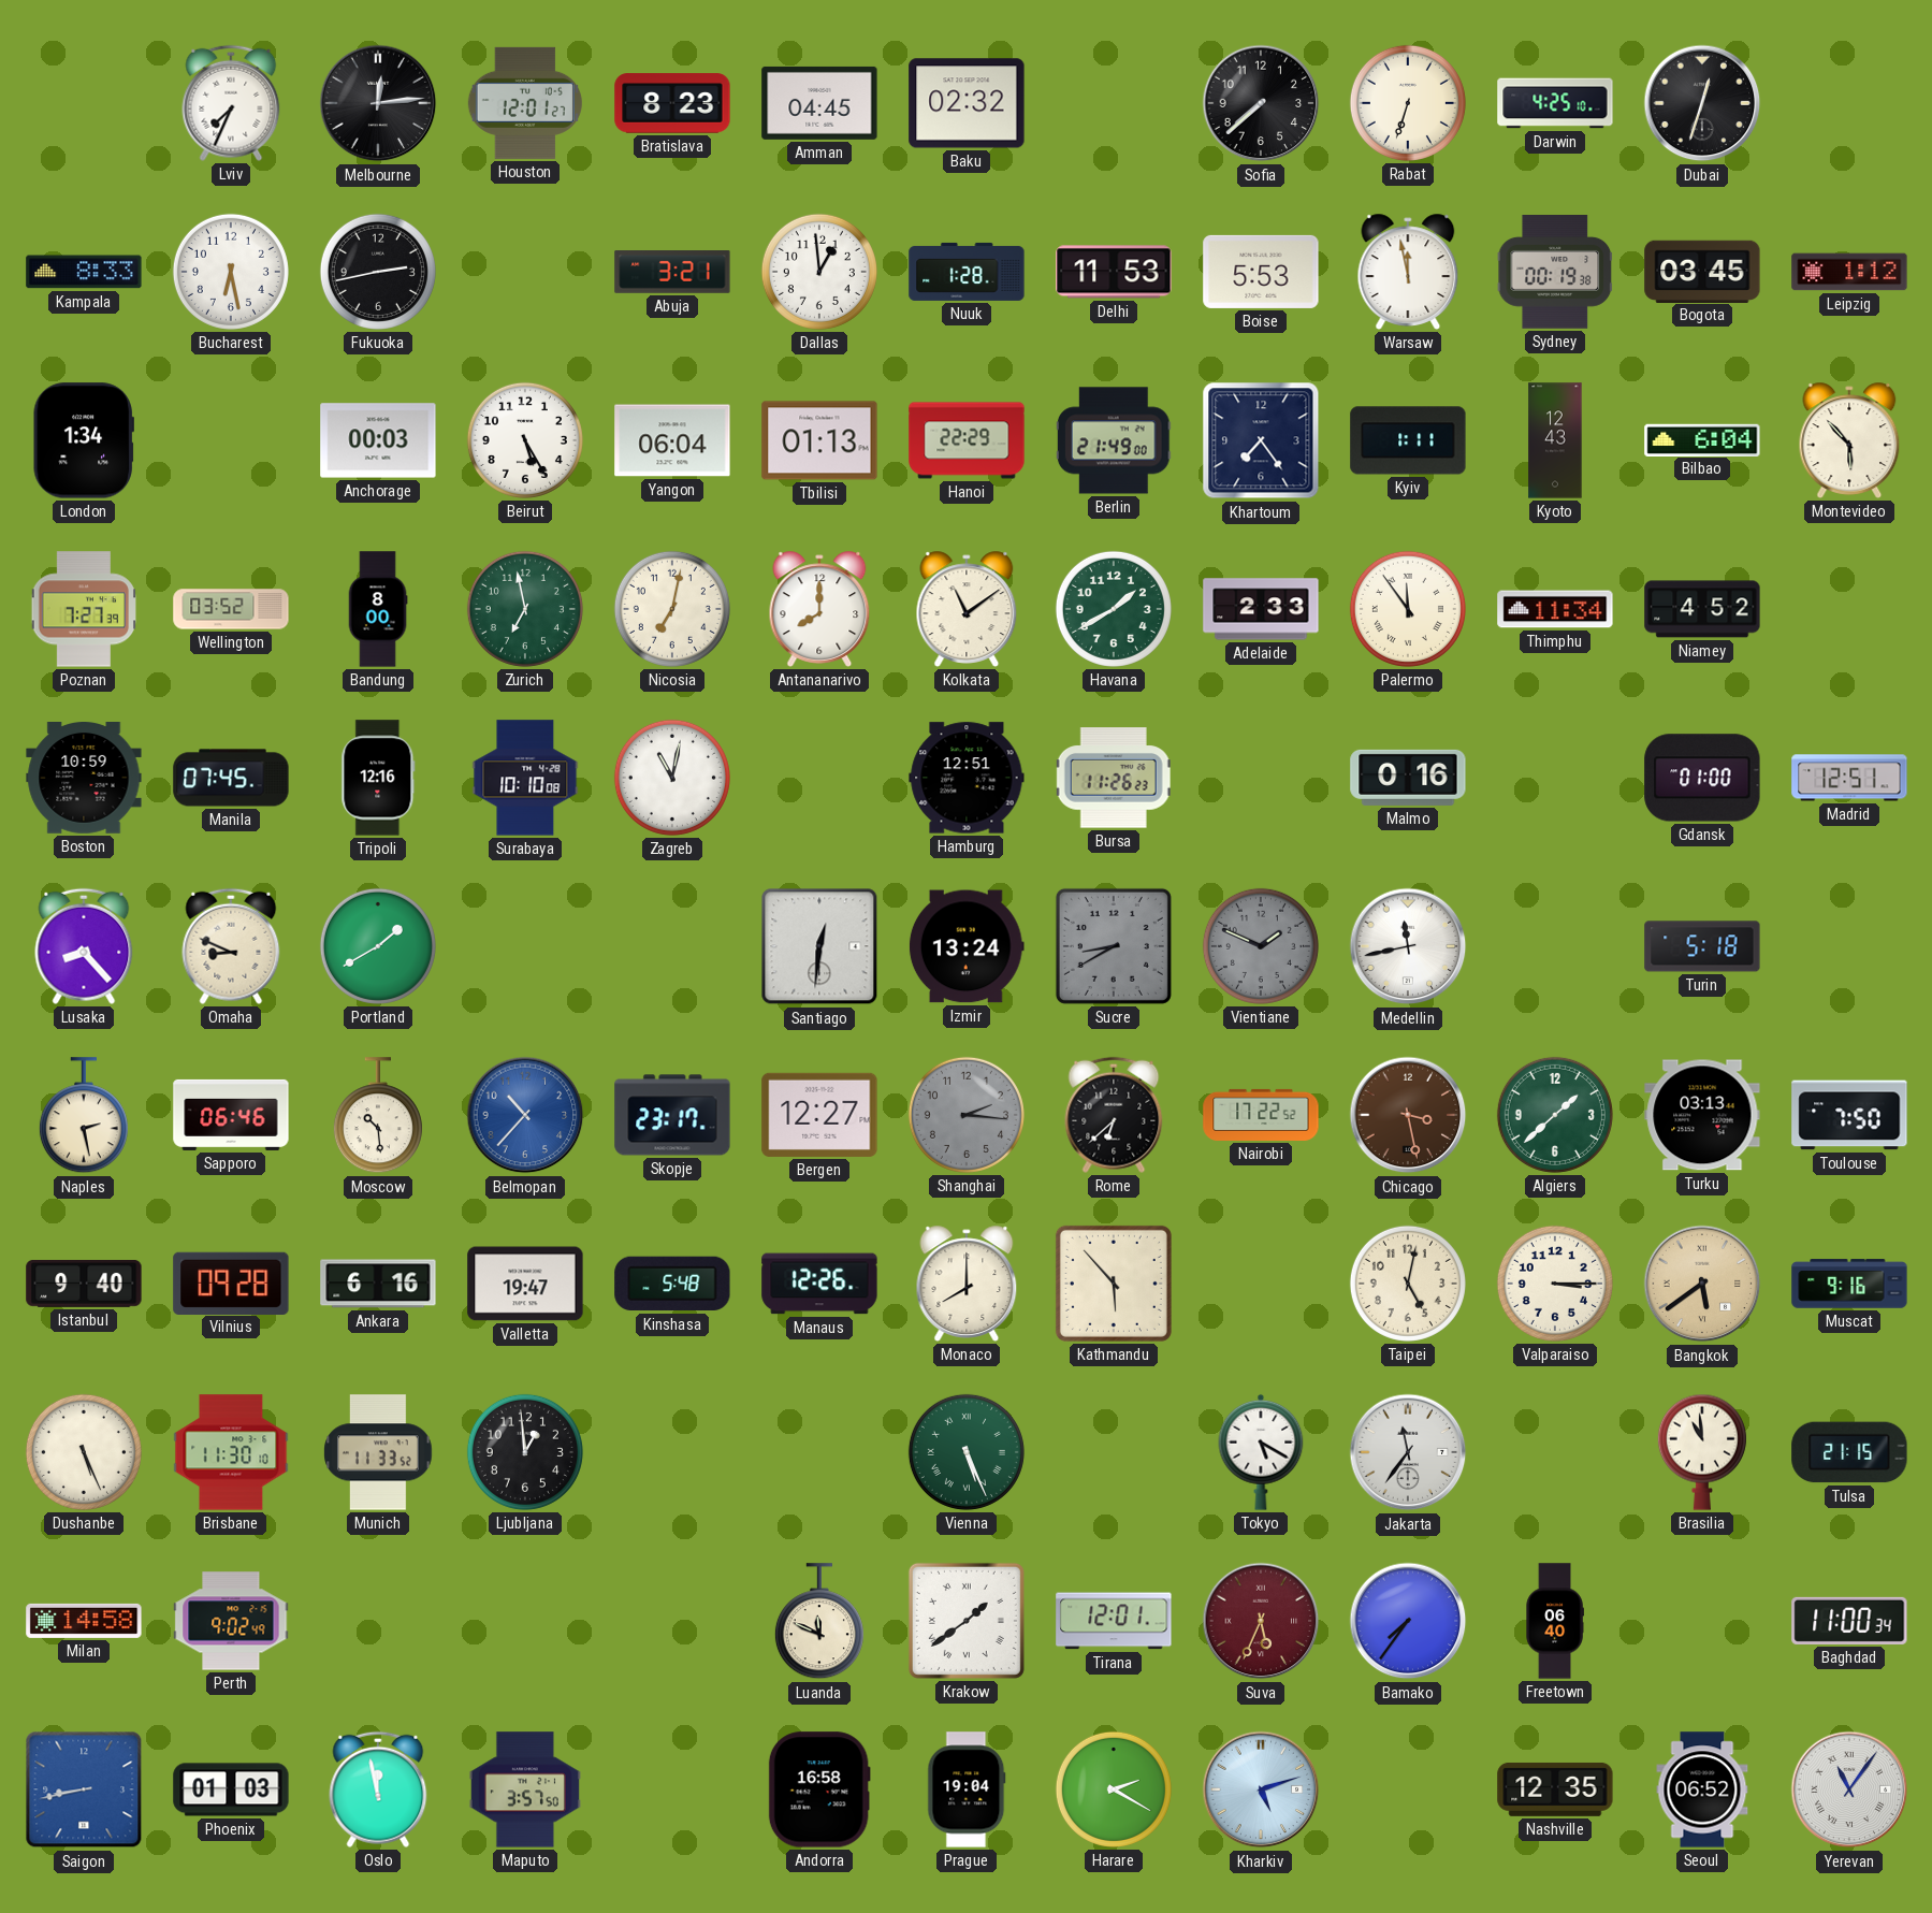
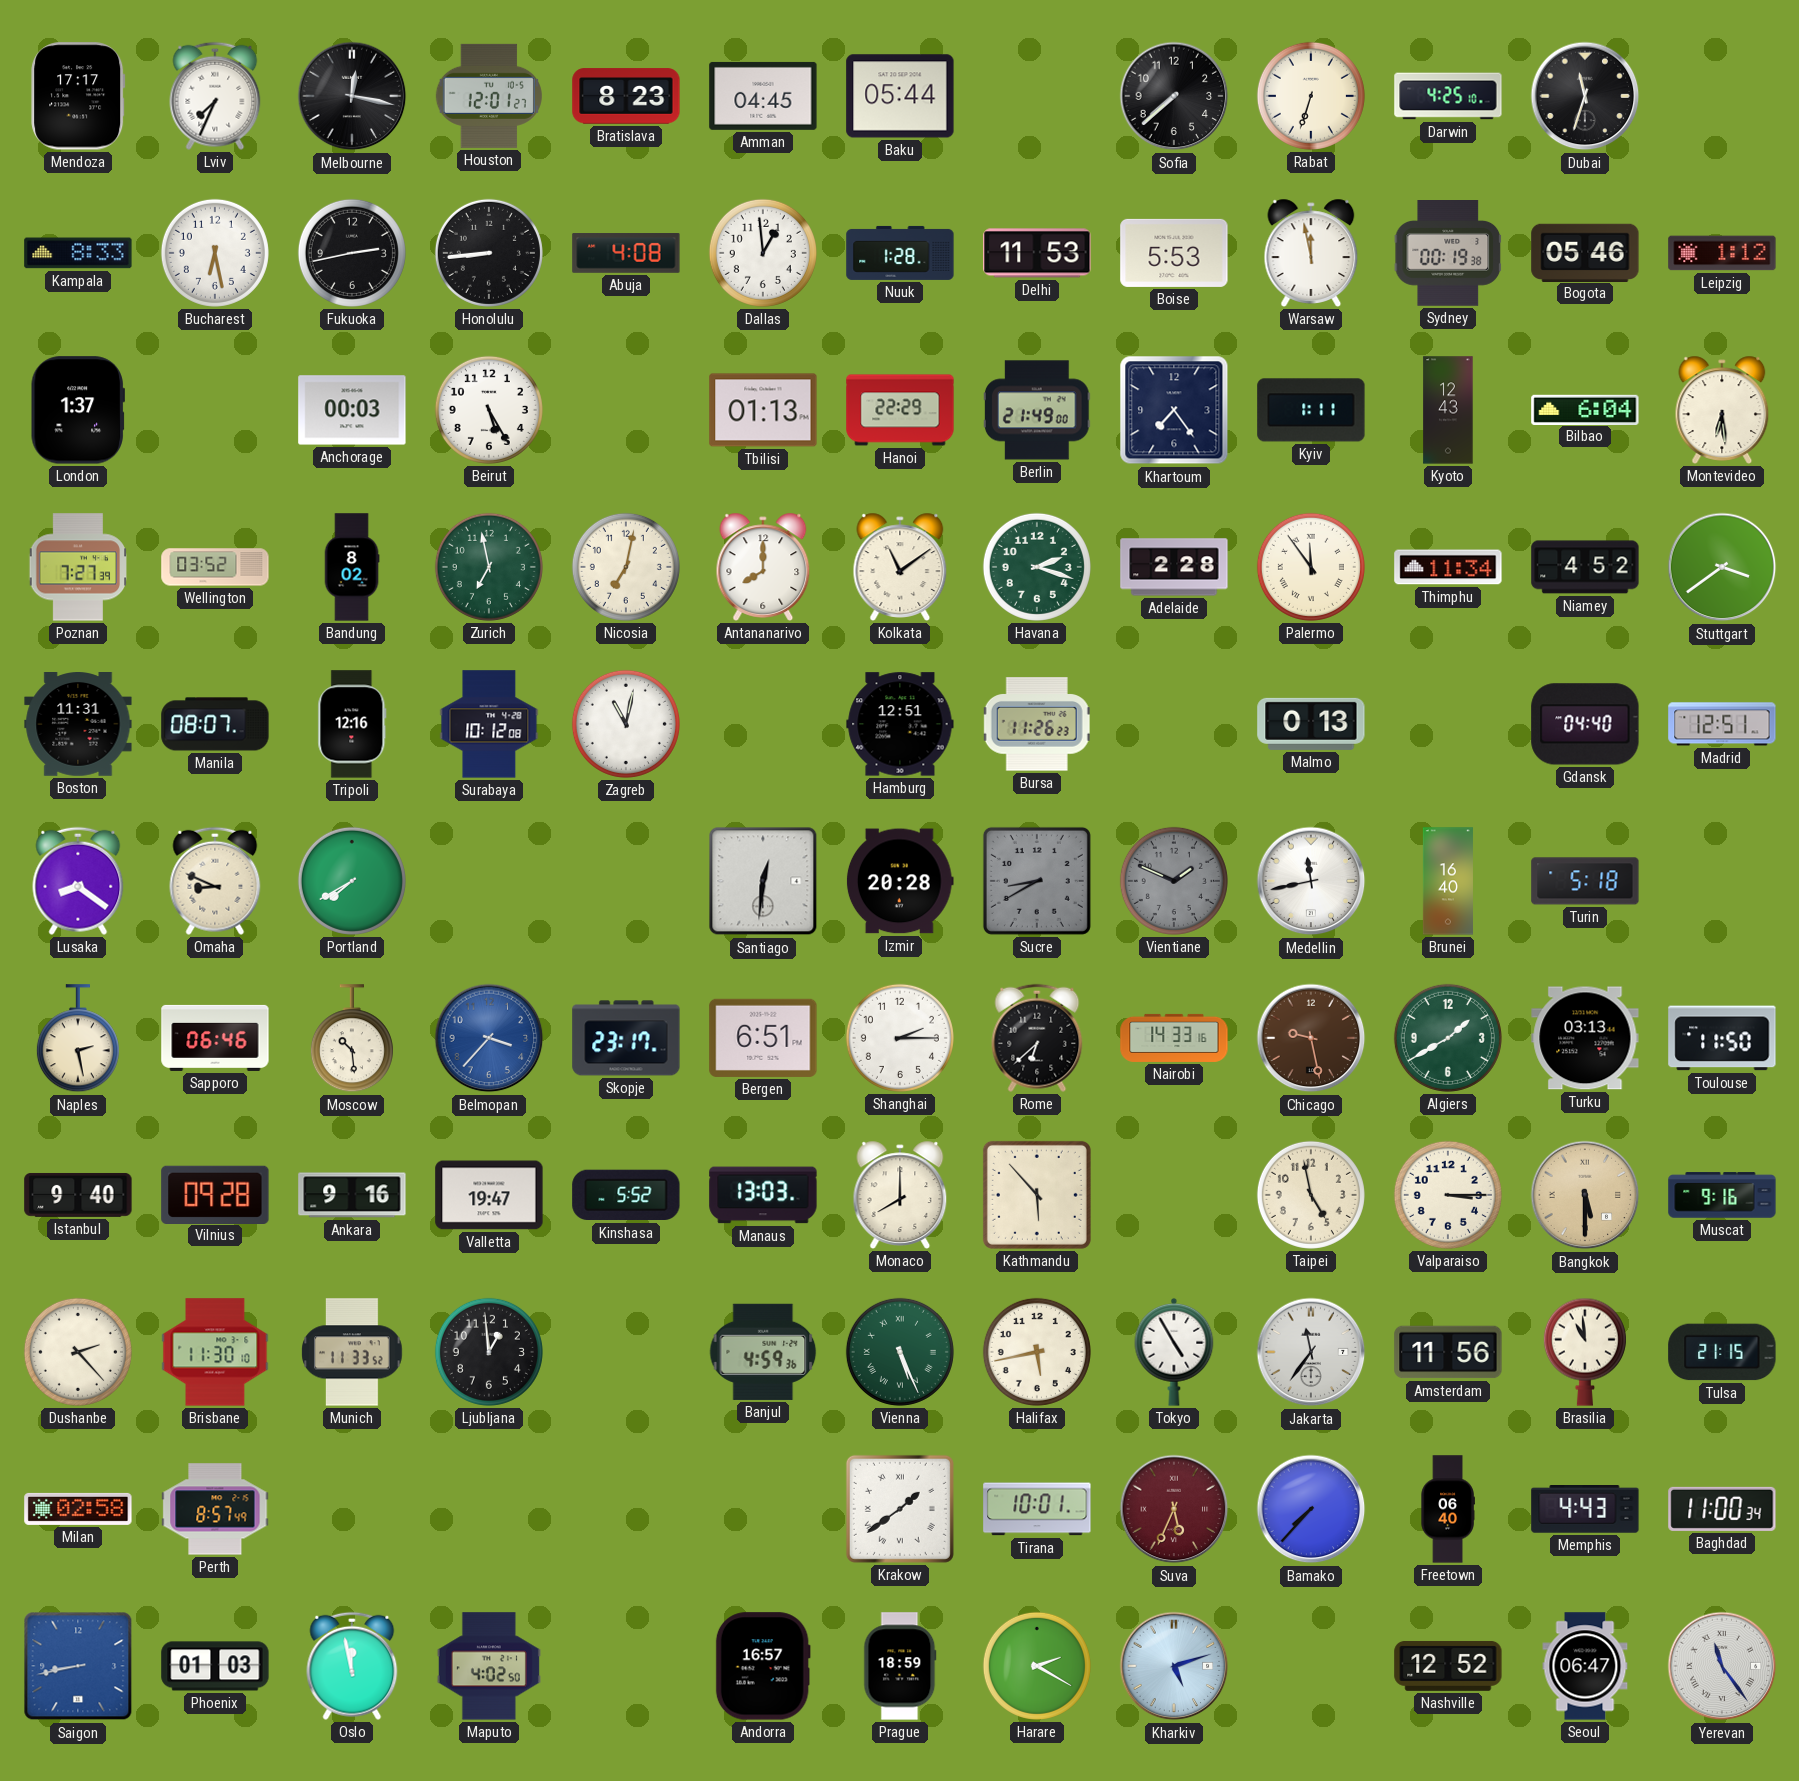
Mendoza: none -> 17:17
Melbourne: 12:14 -> 12:17
Baku: 02:32 -> 05:44
Dubai: 12:33 -> 11:33
Honolulu: none -> 8:44
Abuja: 3:21 -> 4:08
Bogota: 03:45 -> 05:46
London: 1:34 -> 1:37
Yangon: 06:04 -> none
Montevideo: 5:53 -> 6:29
Bandung: 8:00 -> 8:02
Havana: 1:40 -> 2:18
Adelaide: 2:33 -> 2:28
Stuttgart: none -> 3:39
Boston: 10:59 -> 11:31
Manila: 07:45 -> 08:07
Surabaya: 10:10 -> 10:12
Malmo: 0:16 -> 0:13
Gdansk: 01:00 -> 04:40
Lusaka: 8:23 -> 8:21
Portland: 1:40 -> 7:40
Izmir: 13:24 -> 20:28
Brunei: none -> 16:40
Belmopan: 10:37 -> 3:37
Bergen: 12:27 -> 6:51
Shanghai: 2:16 -> 2:15
Shanghai dial: grey -> white
Nairobi: 17:22 -> 14:33
Chicago: 3:28 -> 9:28
Algiers: 1:38 -> 1:40
Toulouse: 7:50 -> 11:50
Ankara: 6:16 -> 9:16
Kinshasa: 5:48 -> 5:52
Manaus: 12:26 -> 13:03
Taipei: 5:02 -> 4:58
Bangkok: 5:39 -> 5:30
Dushanbe: 5:26 -> 2:23
Banjul: none -> 4:59
Halifax: none -> 5:43
Tokyo: 5:20 -> 4:55
Amsterdam: none -> 11:56
Milan: 14:58 -> 02:58
Perth: 9:02 -> 8:57
Luanda: 11:49 -> none
Tirana: 12:01 -> 10:01
Bamako: 7:36 -> 7:37
Memphis: none -> 4:43
Maputo: 3:57 -> 4:02
Andorra: 16:58 -> 16:57
Prague: 19:04 -> 18:59
Nashville: 12:35 -> 12:52
Seoul: 06:52 -> 06:47
Yerevan: 11:06 -> 11:24
